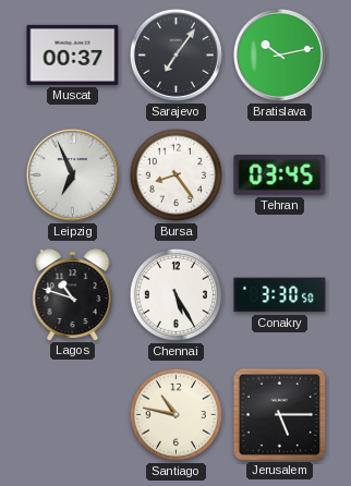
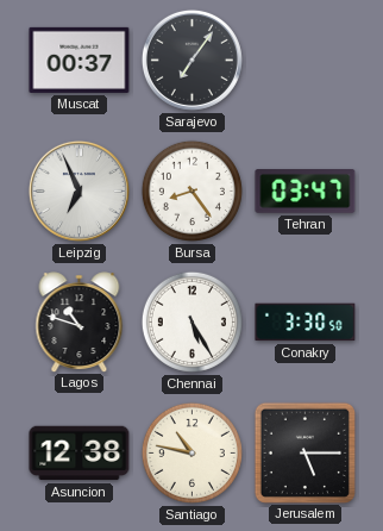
Bratislava: 10:13 -> none
Tehran: 03:45 -> 03:47
Asuncion: none -> 12:38
